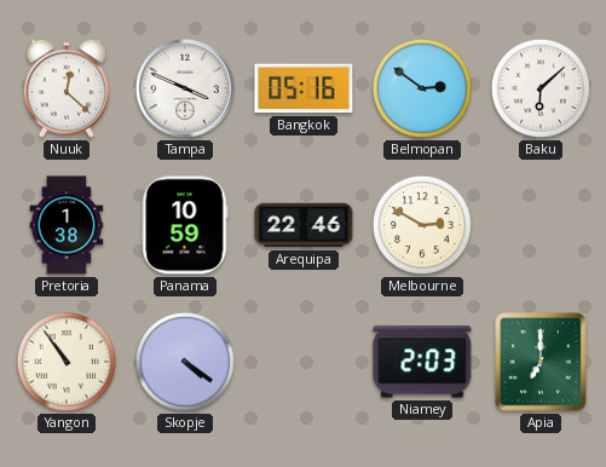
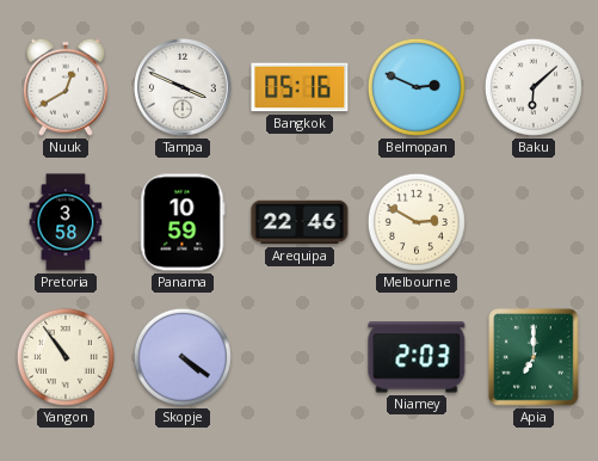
Nuuk: 12:22 -> 12:40
Belmopan: 2:51 -> 2:49
Pretoria: 1:38 -> 3:58
